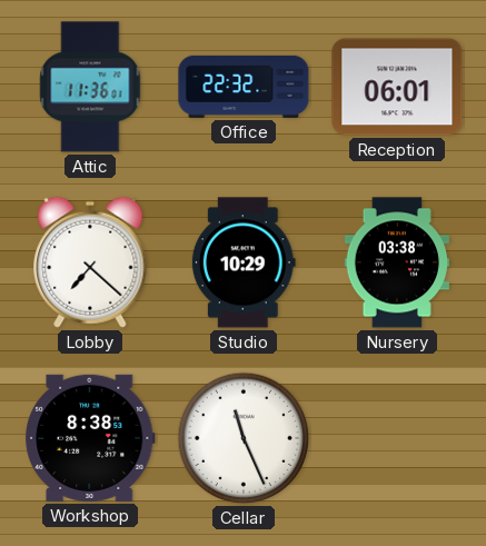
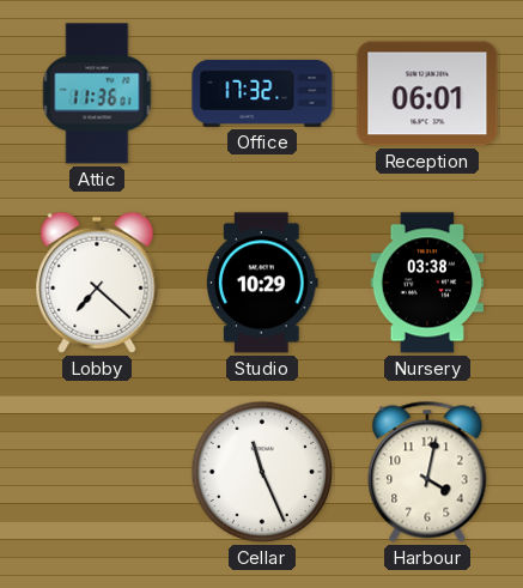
Office: 22:32 -> 17:32
Workshop: 8:38 -> none
Harbour: none -> 4:02
